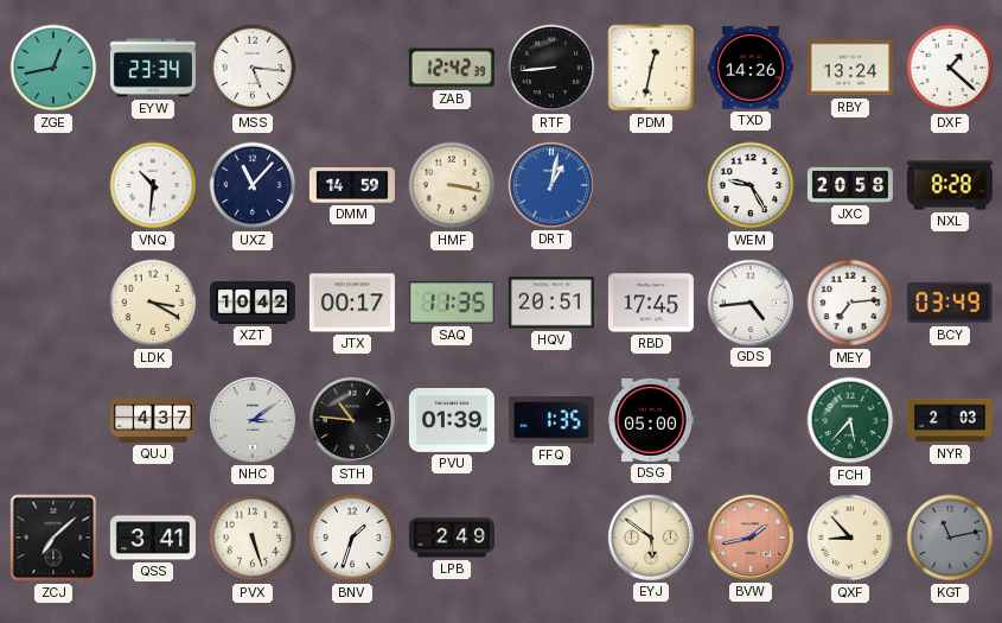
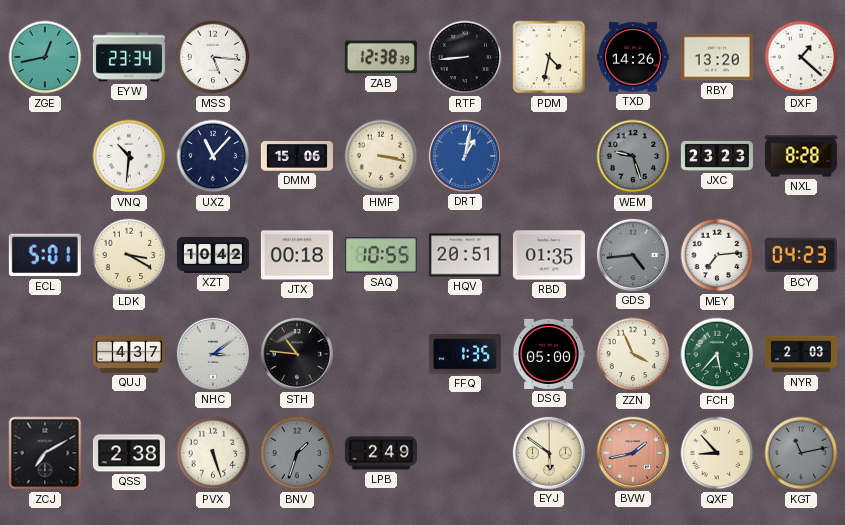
ZAB: 12:42 -> 12:38
PDM: 12:32 -> 4:32
RBY: 13:24 -> 13:20
DMM: 14:59 -> 15:06
WEM: 9:25 -> 9:27
WEM dial: white -> grey
JXC: 20:58 -> 23:23
ECL: none -> 5:01
JTX: 00:17 -> 00:18
SAQ: 11:35 -> 10:55
RBD: 17:45 -> 01:35
GDS dial: white -> grey
BCY: 03:49 -> 04:23
PVU: 01:39 -> none
ZZN: none -> 3:56
ZCJ: 7:08 -> 7:10
QSS: 3:41 -> 2:38
BNV dial: white -> grey
